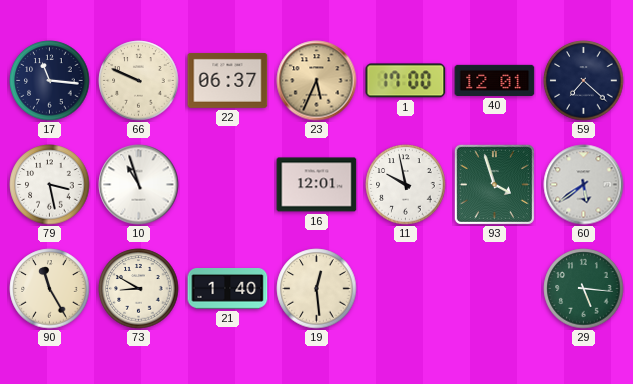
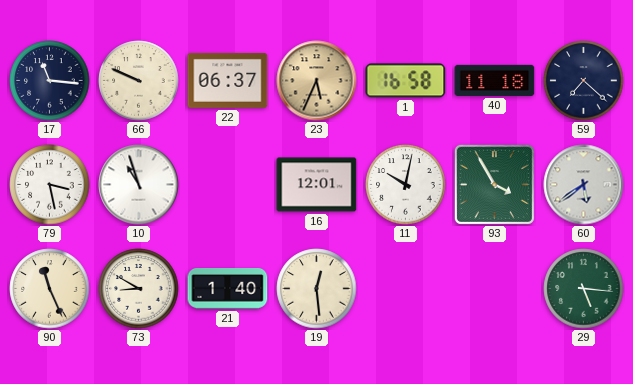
1: 17:00 -> 16:58
40: 12:01 -> 11:18
11: 9:58 -> 10:02
93: 3:57 -> 3:55
90: 11:25 -> 11:26
